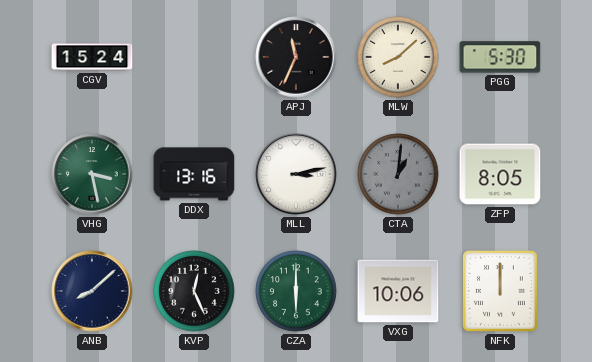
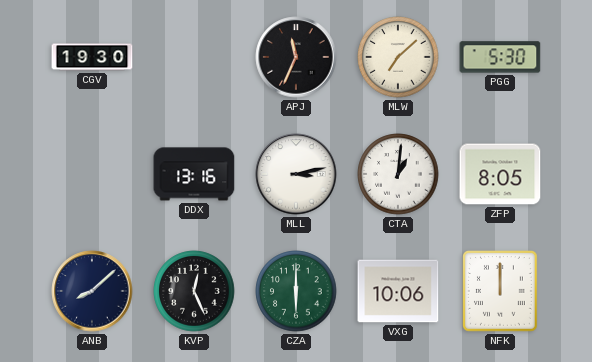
CGV: 15:24 -> 19:30
MLW: 8:08 -> 7:08
VHG: 3:28 -> none
CTA dial: grey -> white
